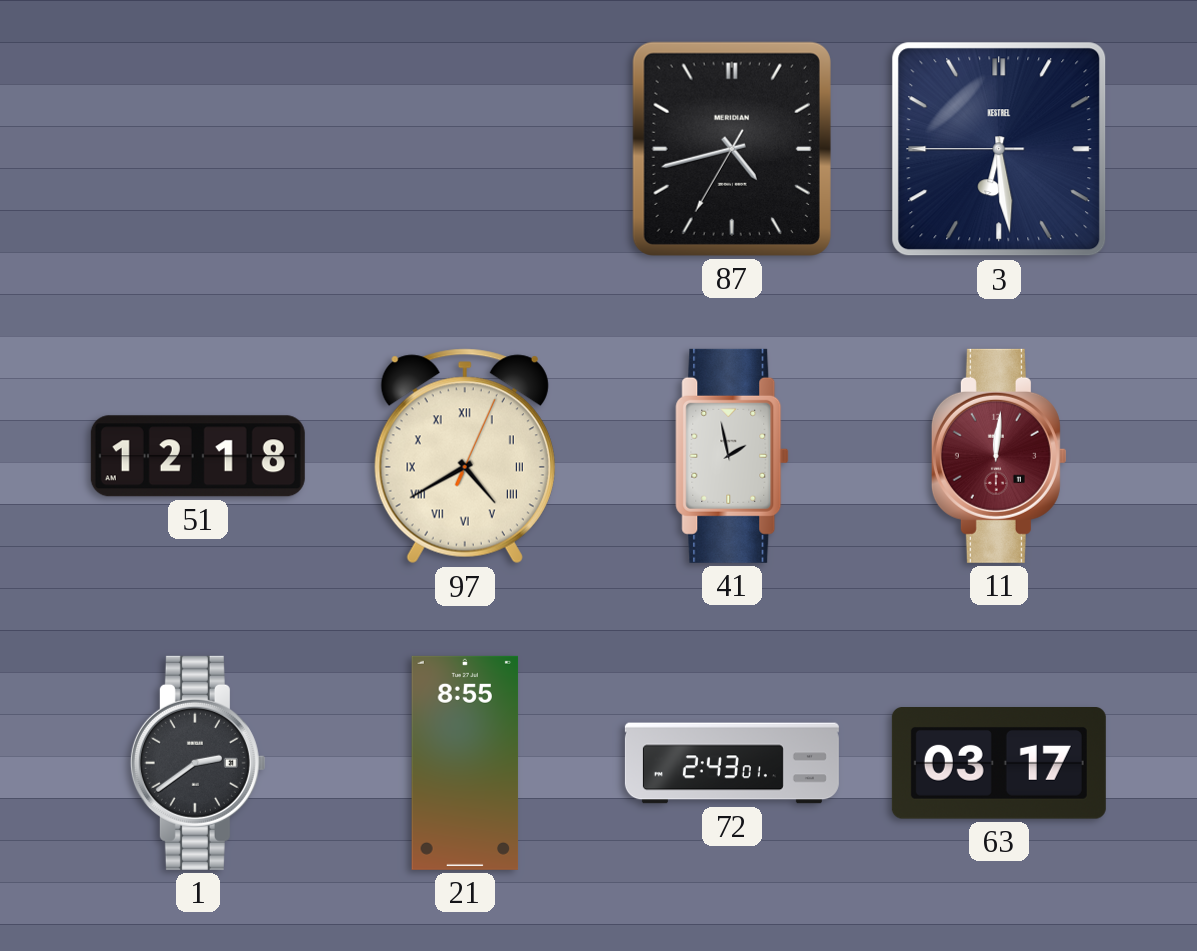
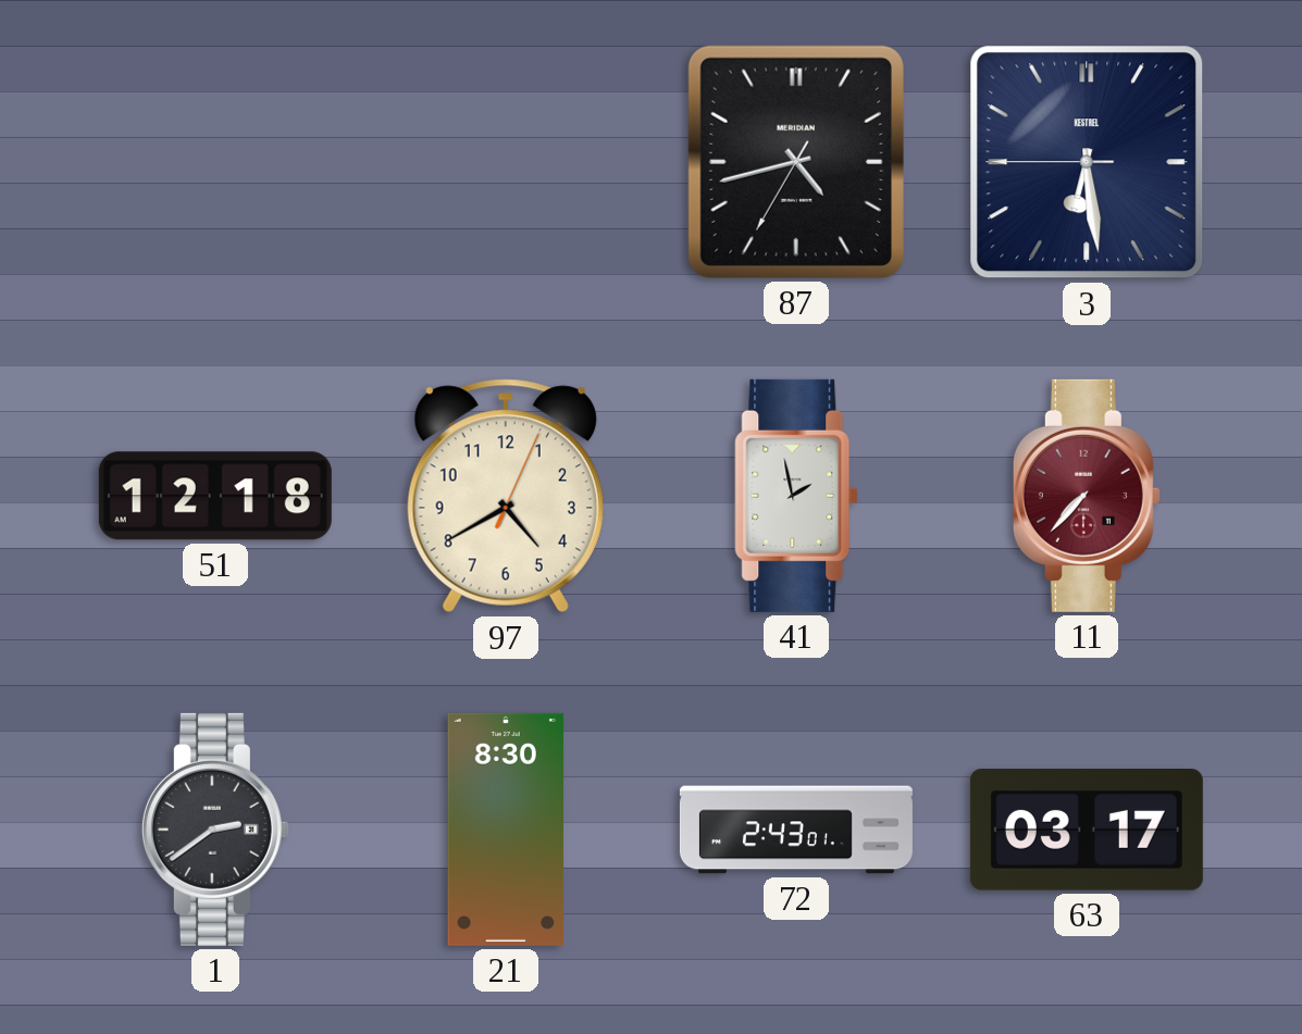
97 numerals: Roman -> Arabic
11: 12:01 -> 7:37
21: 8:55 -> 8:30
